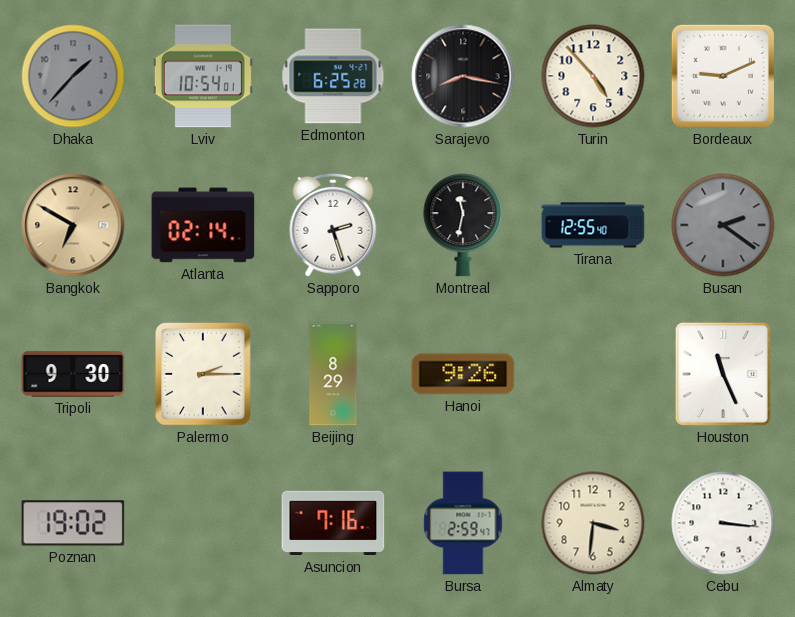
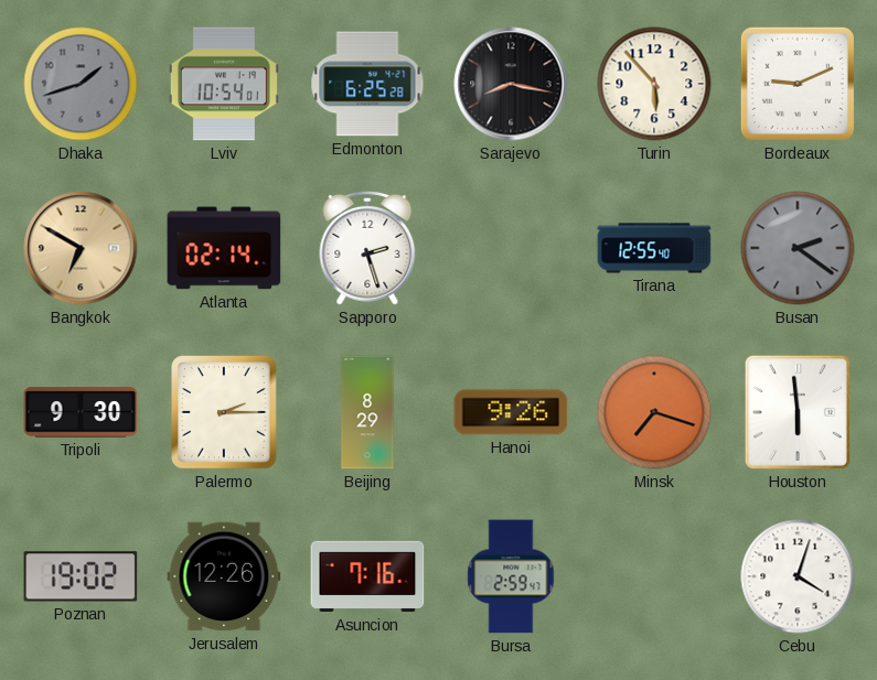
Dhaka: 1:37 -> 1:42
Turin: 4:53 -> 5:53
Montreal: 11:32 -> none
Minsk: none -> 7:18
Houston: 11:26 -> 5:59
Jerusalem: none -> 12:26
Almaty: 3:31 -> none
Cebu: 3:16 -> 4:03
